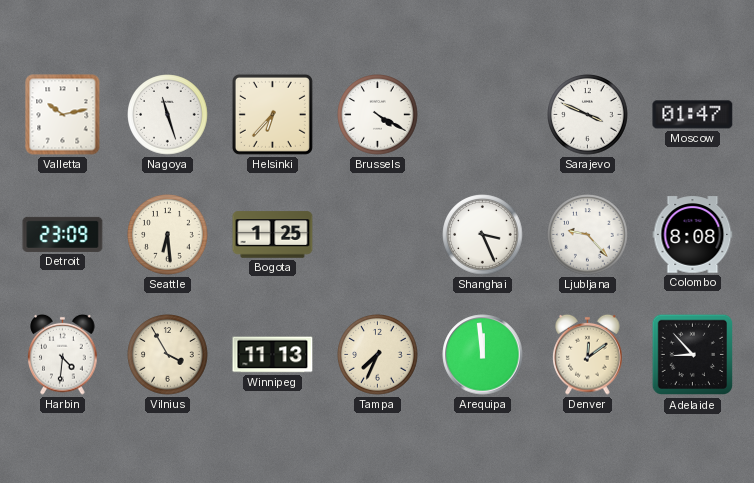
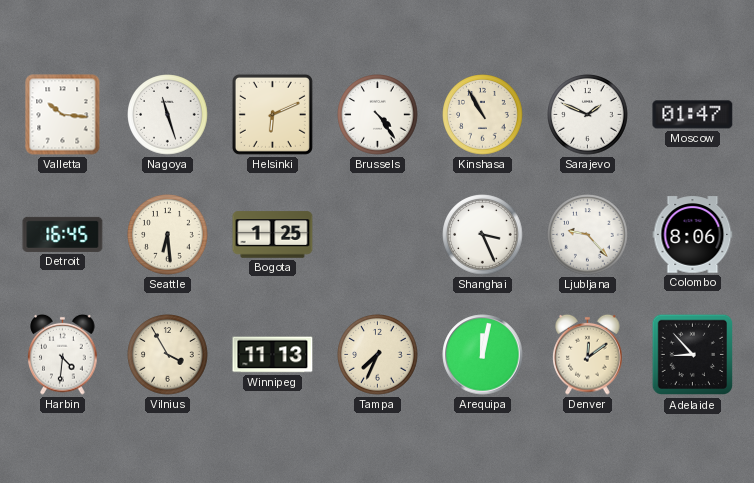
Valletta: 10:13 -> 10:16
Helsinki: 6:37 -> 6:11
Brussels: 4:20 -> 4:24
Kinshasa: none -> 10:55
Sarajevo: 3:49 -> 1:49
Detroit: 23:09 -> 16:45
Colombo: 8:08 -> 8:06
Arequipa: 11:59 -> 12:02
